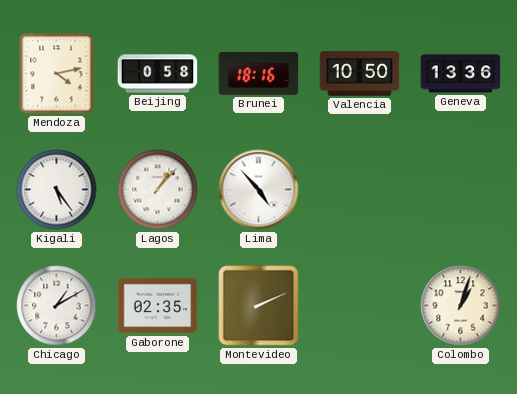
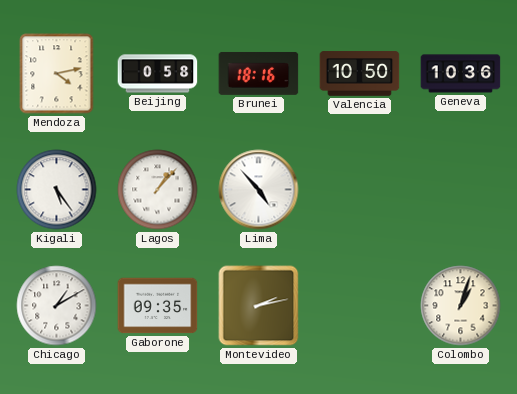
Geneva: 13:36 -> 10:36
Gaborone: 02:35 -> 09:35
Montevideo: 2:11 -> 2:13
